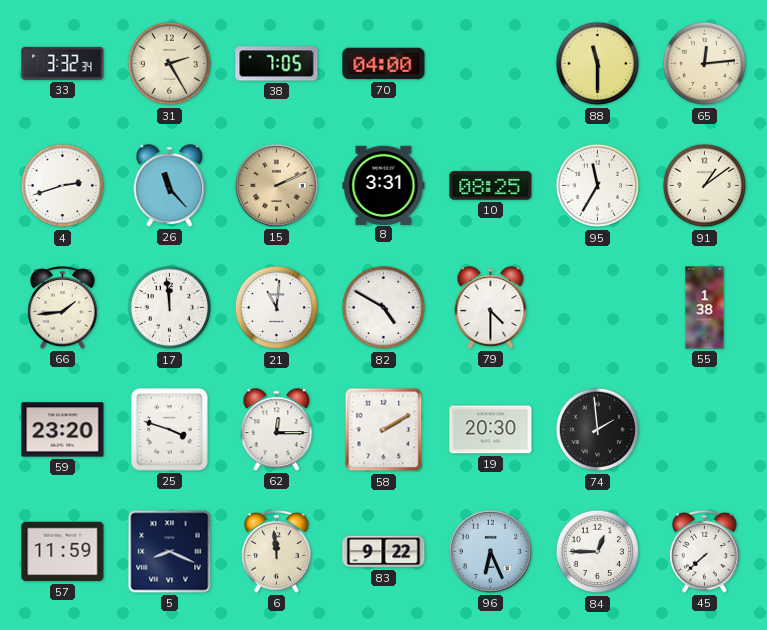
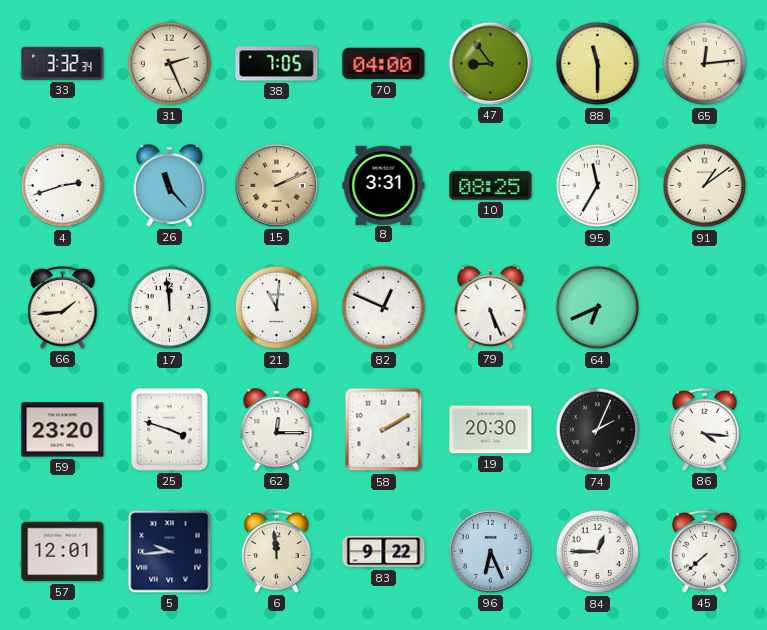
31: 2:25 -> 2:26
47: none -> 8:54
82: 4:50 -> 12:49
79: 4:30 -> 5:26
64: none -> 6:41
55: 1:38 -> none
74: 1:59 -> 2:04
86: none -> 4:16
57: 11:59 -> 12:01
5: 8:19 -> 9:44
